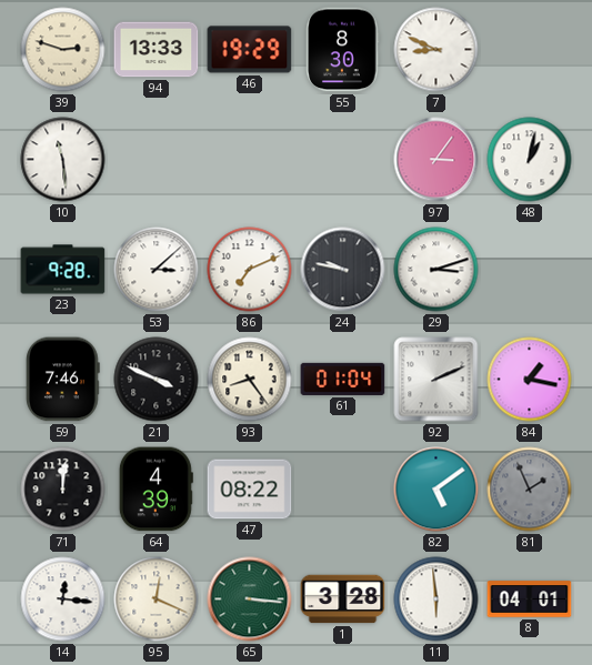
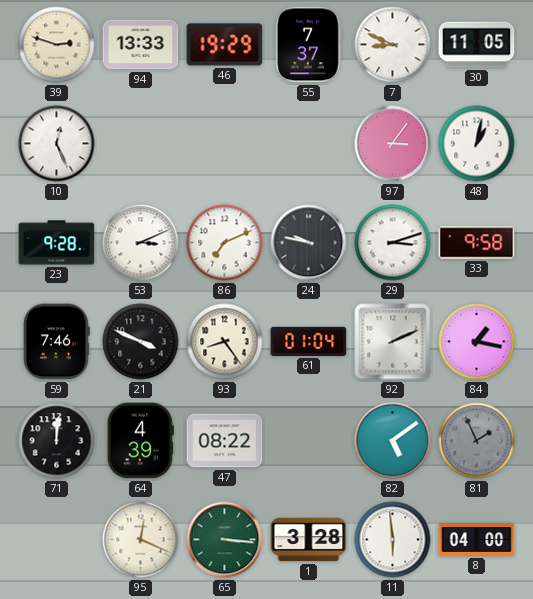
55: 8:30 -> 7:37
30: none -> 11:05
10: 11:29 -> 12:26
53: 3:08 -> 3:11
33: none -> 9:58
14: 12:16 -> none
8: 04:01 -> 04:00
